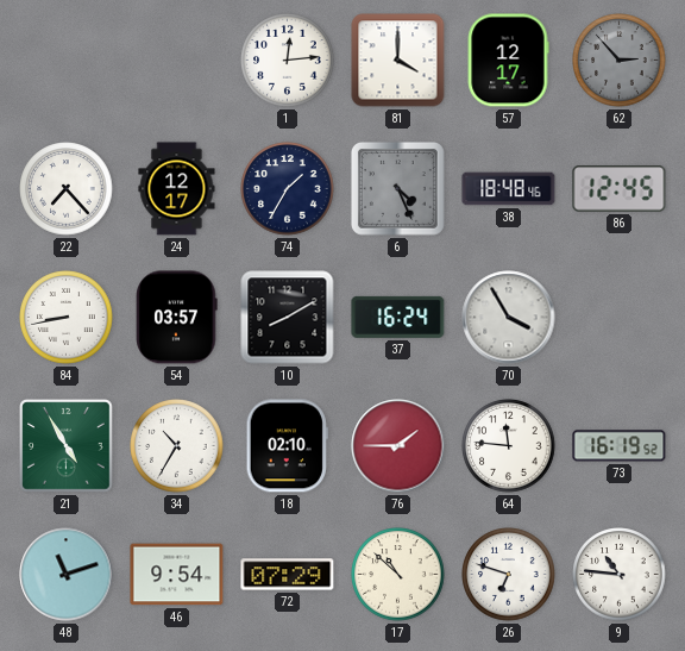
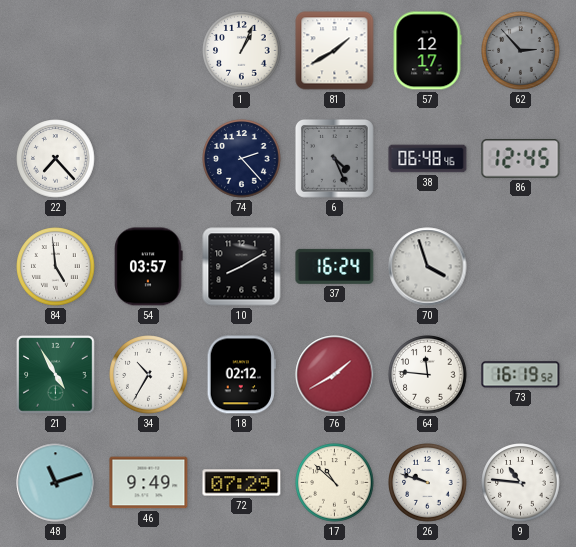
1: 12:14 -> 1:04
81: 4:00 -> 1:40
24: 12:17 -> none
74: 1:35 -> 2:23
38: 18:48 -> 06:48
84: 8:43 -> 4:59
70: 3:55 -> 3:57
18: 02:10 -> 02:12
76: 1:45 -> 1:40
46: 9:54 -> 9:49
26: 6:48 -> 9:48
